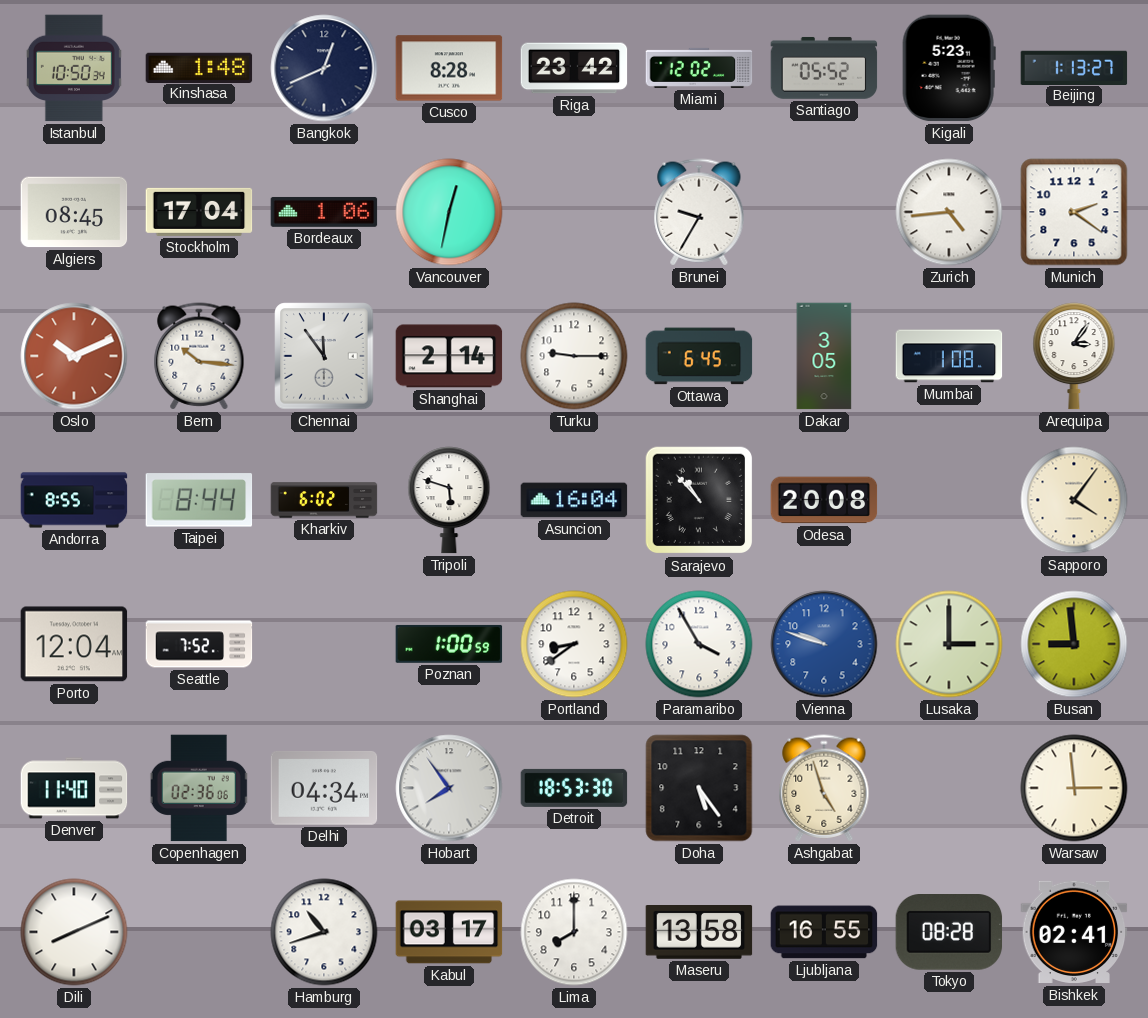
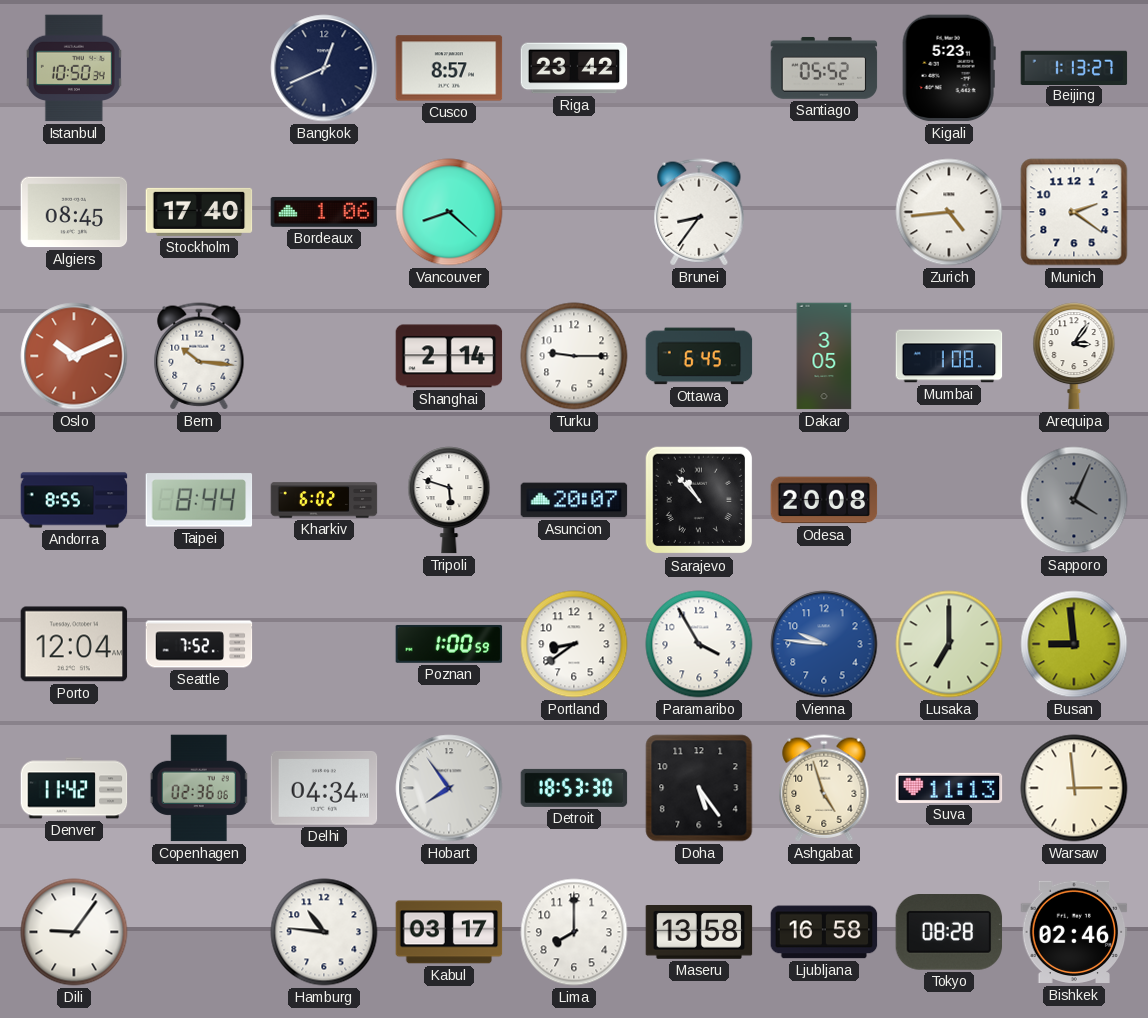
Kinshasa: 1:48 -> none
Cusco: 8:28 -> 8:57
Miami: 12:02 -> none
Stockholm: 17:04 -> 17:40
Vancouver: 12:32 -> 8:22
Brunei: 9:35 -> 8:36
Chennai: 11:54 -> none
Asuncion: 16:04 -> 20:07
Sapporo: 4:06 -> 4:04
Sapporo dial: cream -> grey
Vienna: 9:48 -> 9:46
Lusaka: 3:00 -> 7:00
Denver: 11:40 -> 11:42
Suva: none -> 11:13
Dili: 8:11 -> 9:06
Hamburg: 10:42 -> 10:46
Ljubljana: 16:55 -> 16:58
Bishkek: 02:41 -> 02:46
